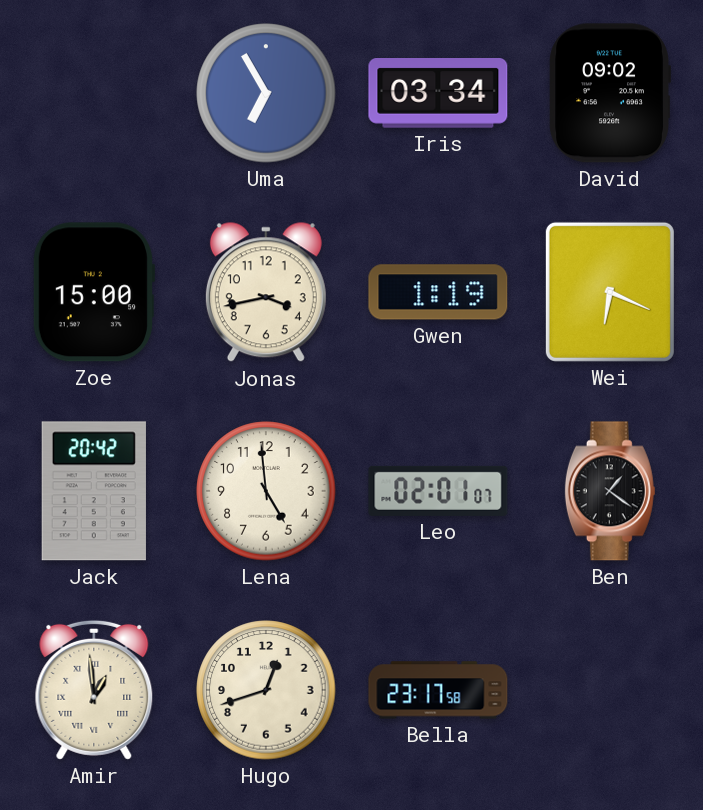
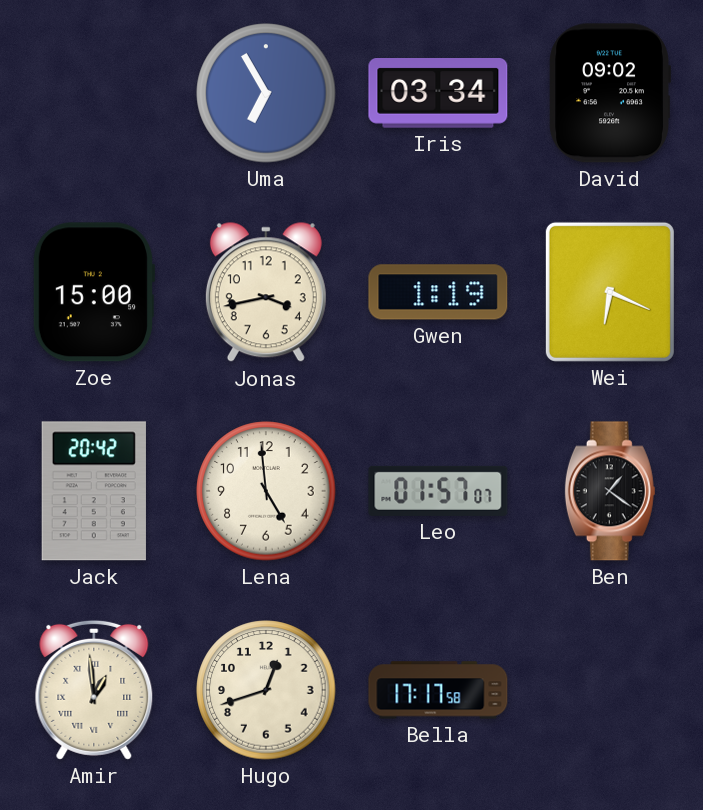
Leo: 02:01 -> 01:57
Bella: 23:17 -> 17:17
